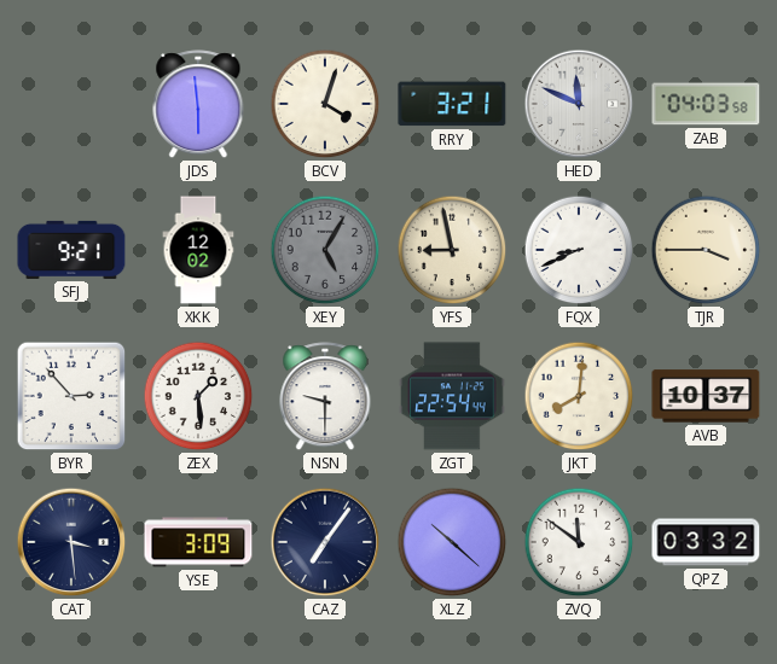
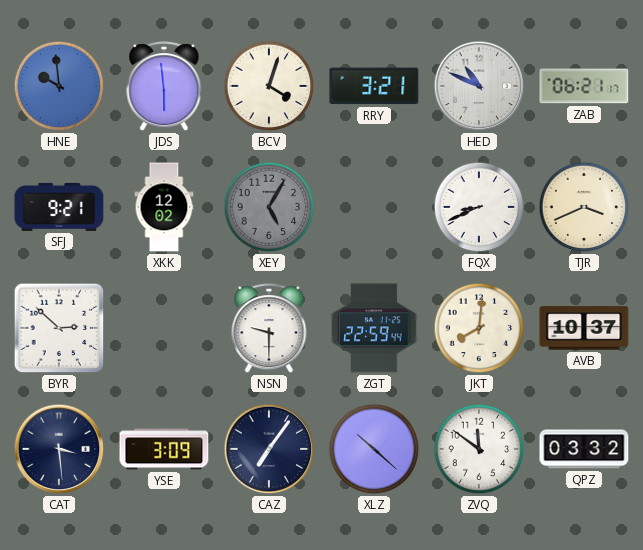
HNE: none -> 9:59
HED: 11:49 -> 10:49
ZAB: 04:03 -> 06:21
YFS: 8:58 -> none
TJR: 3:45 -> 3:41
BYR: 2:53 -> 2:52
ZEX: 1:29 -> none
ZGT: 22:54 -> 22:59
